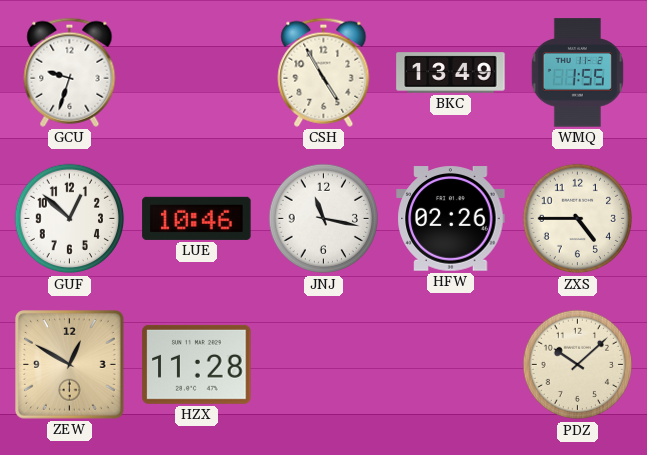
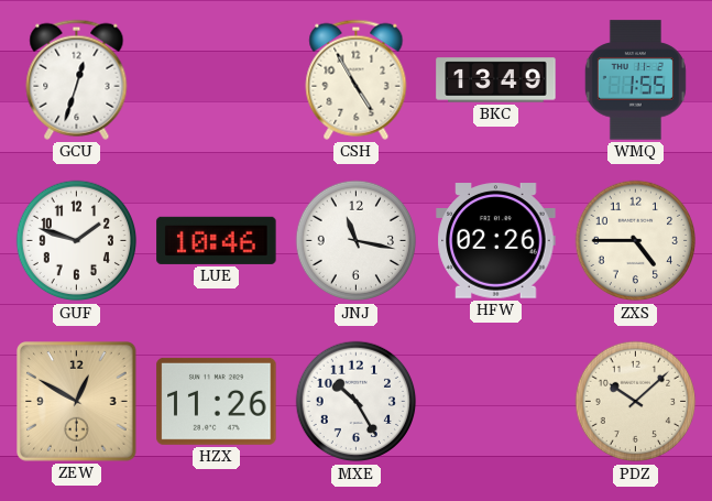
GCU: 9:33 -> 12:33
GUF: 12:52 -> 1:48
HZX: 11:28 -> 11:26
MXE: none -> 10:25
